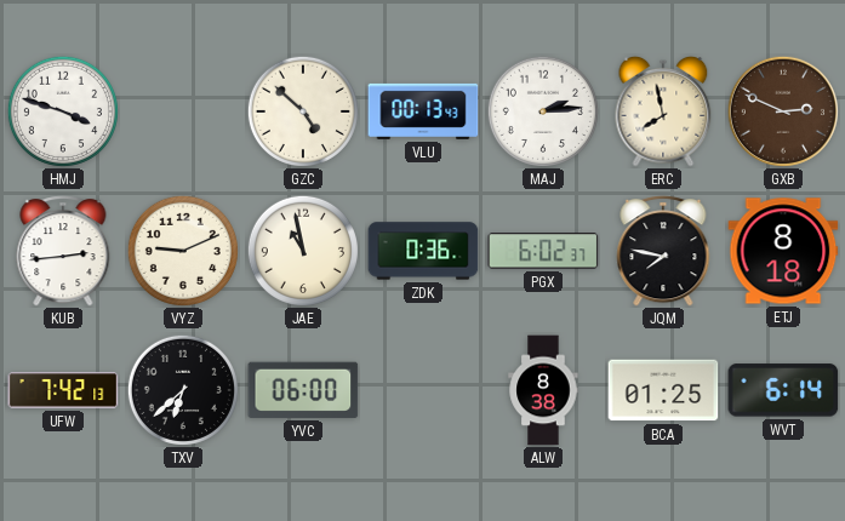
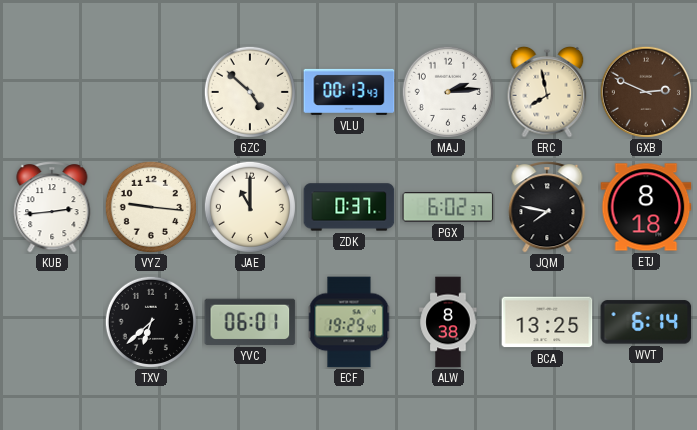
HMJ: 3:48 -> none
VYZ: 9:11 -> 9:16
JAE: 10:58 -> 11:00
ZDK: 0:36 -> 0:37
UFW: 7:42 -> none
YVC: 06:00 -> 06:01
ECF: none -> 19:29
BCA: 01:25 -> 13:25
